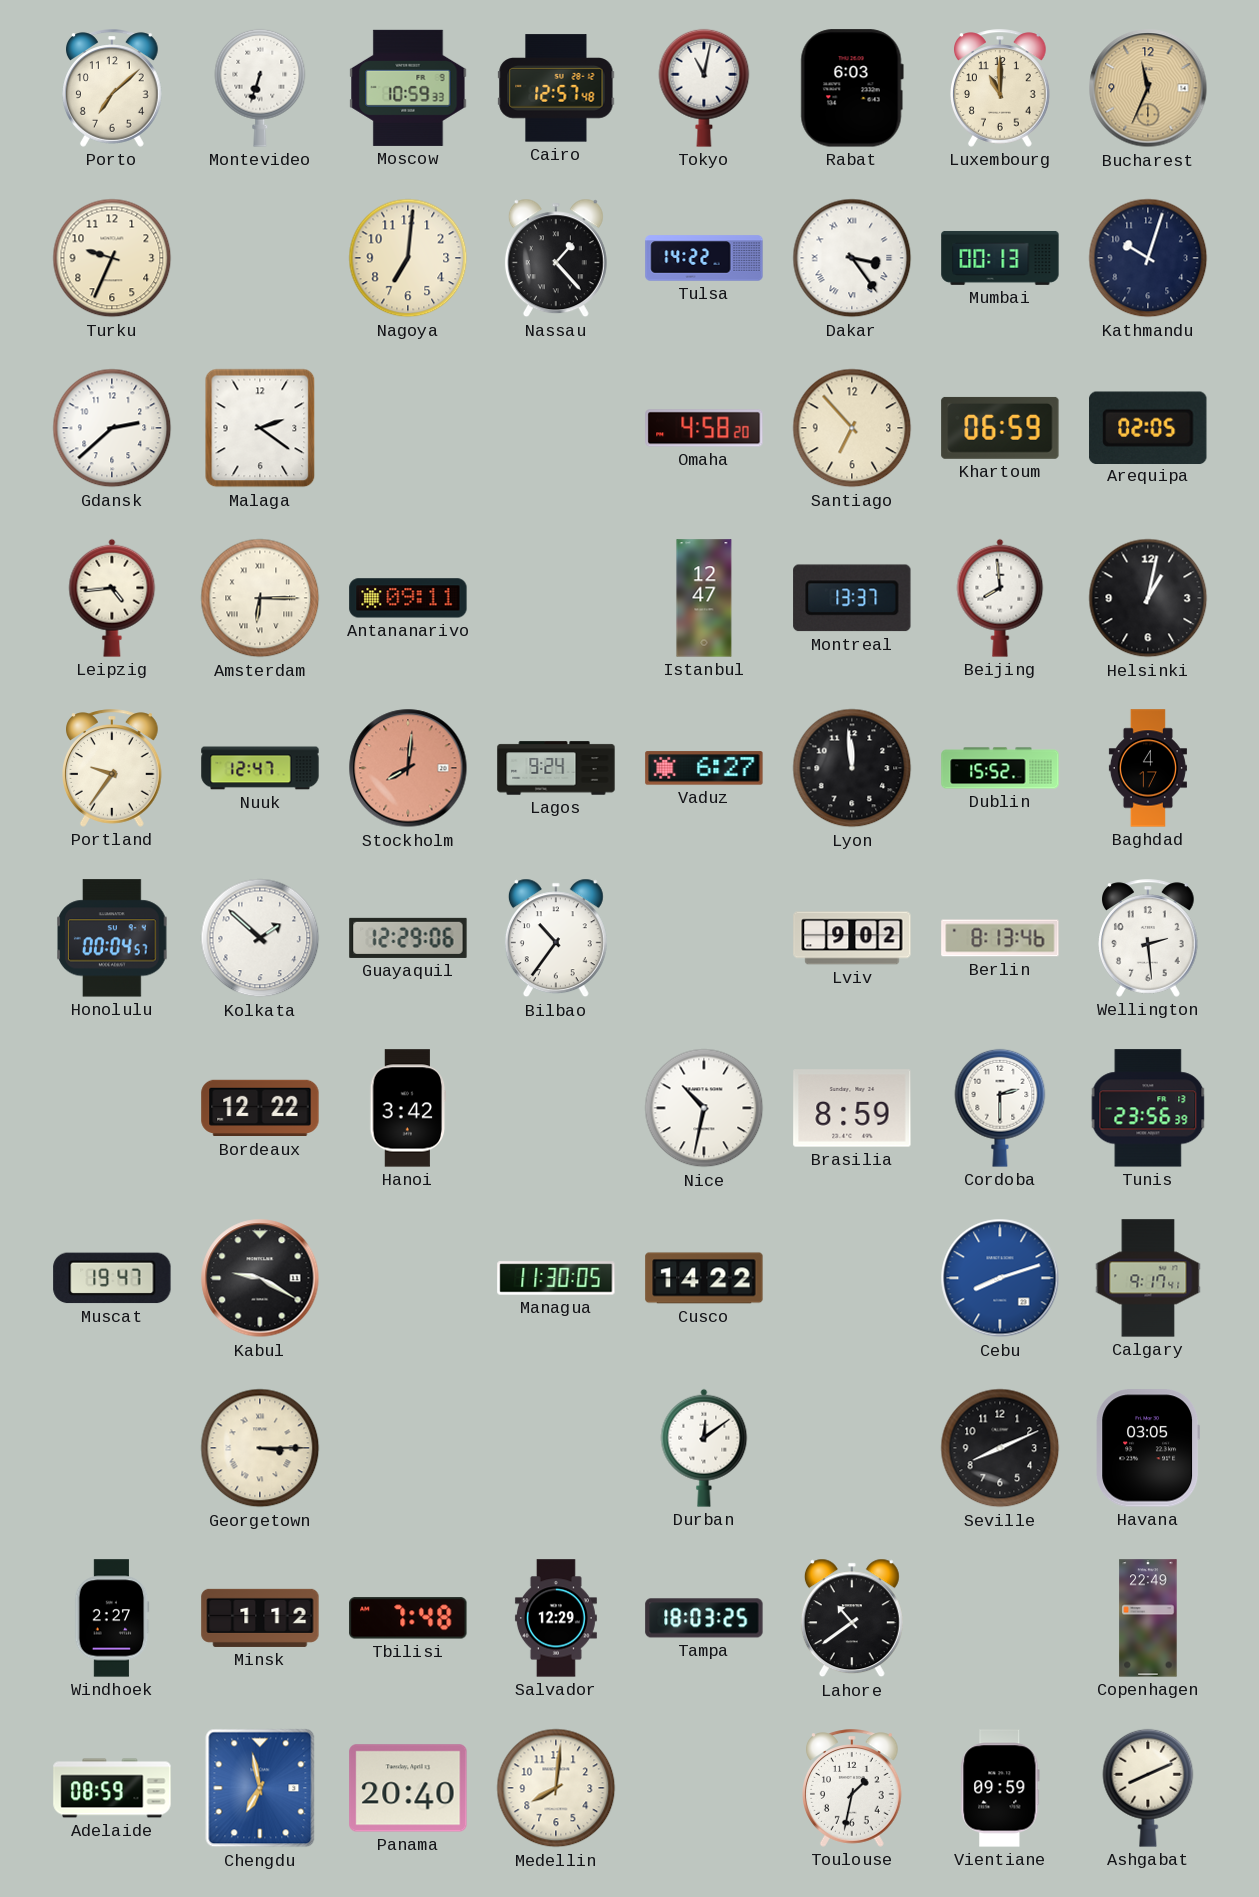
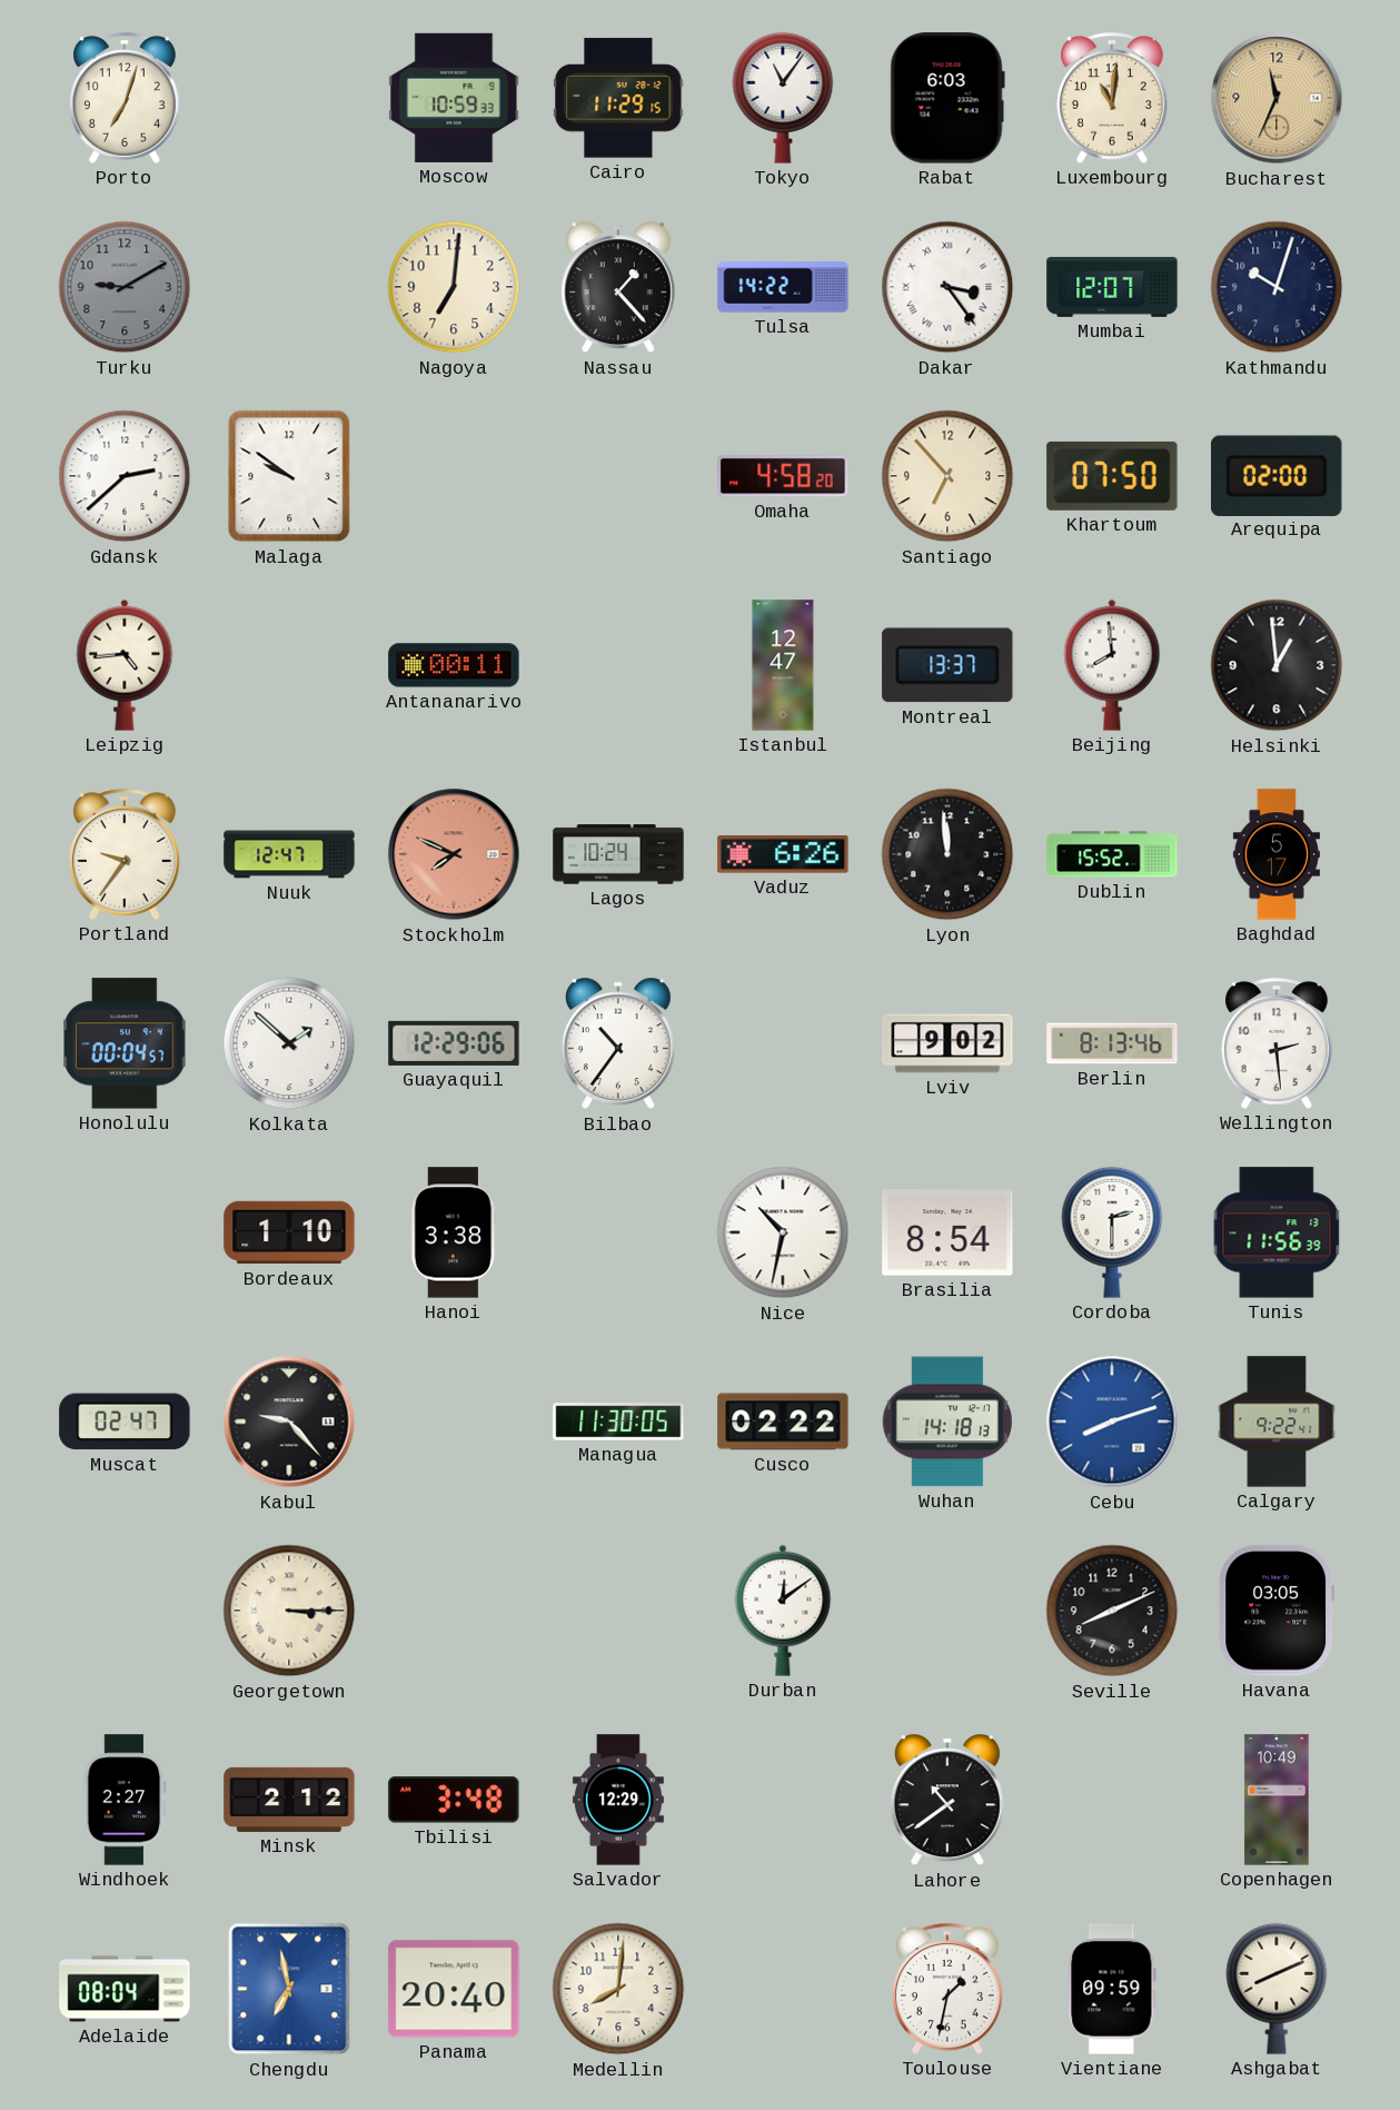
Porto: 7:08 -> 7:03
Montevideo: 6:33 -> none
Cairo: 12:57 -> 11:29
Tokyo: 11:02 -> 11:06
Luxembourg: 11:00 -> 11:01
Turku: 9:34 -> 9:10
Turku dial: cream -> grey
Mumbai: 00:13 -> 12:07
Malaga: 2:21 -> 9:51
Khartoum: 06:59 -> 07:50
Arequipa: 02:05 -> 02:00
Amsterdam: 6:15 -> none
Antananarivo: 09:11 -> 00:11
Helsinki: 1:02 -> 12:59
Stockholm: 8:01 -> 7:49
Lagos: 9:24 -> 10:24
Vaduz: 6:27 -> 6:26
Baghdad: 4:17 -> 5:17
Bordeaux: 12:22 -> 1:10
Hanoi: 3:42 -> 3:38
Brasilia: 8:59 -> 8:54
Tunis: 23:56 -> 11:56
Muscat: 19:47 -> 02:47
Kabul: 9:20 -> 9:23
Cusco: 14:22 -> 02:22
Wuhan: none -> 14:18
Calgary: 9:17 -> 9:22
Minsk: 1:12 -> 2:12
Tbilisi: 7:48 -> 3:48
Tampa: 18:03 -> none
Copenhagen: 22:49 -> 10:49
Adelaide: 08:59 -> 08:04
